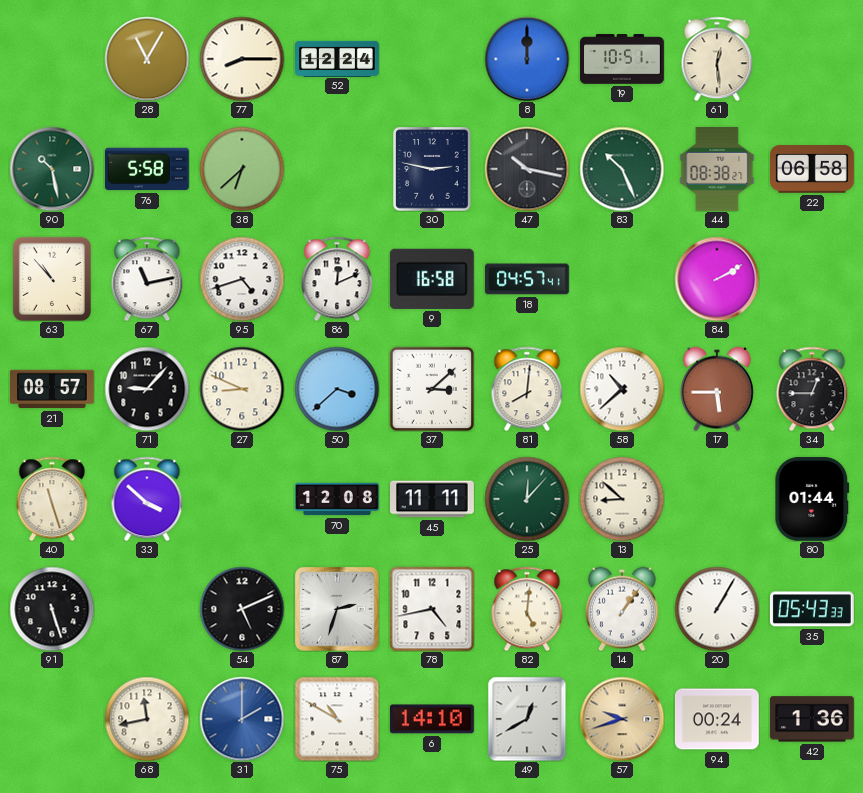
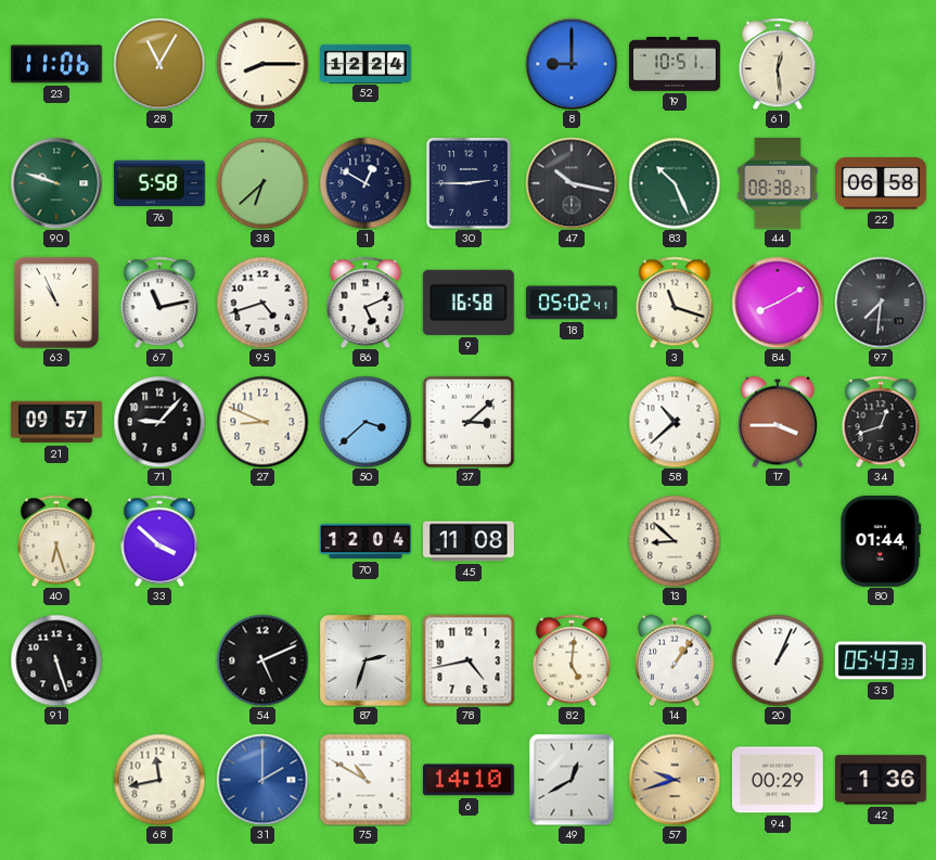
23: none -> 11:06
8: 12:00 -> 9:00
90: 10:28 -> 9:48
1: none -> 12:50
30: 2:47 -> 2:45
63: 10:53 -> 10:56
86: 12:11 -> 5:11
18: 04:57 -> 05:02
3: none -> 11:18
84: 2:10 -> 8:10
97: none -> 7:31
21: 08:57 -> 09:57
81: 8:01 -> none
17: 5:45 -> 3:45
34: 12:45 -> 12:42
40: 11:27 -> 6:27
70: 12:08 -> 12:04
45: 11:11 -> 11:08
25: 12:07 -> none
20: 1:05 -> 1:04
94: 00:24 -> 00:29
